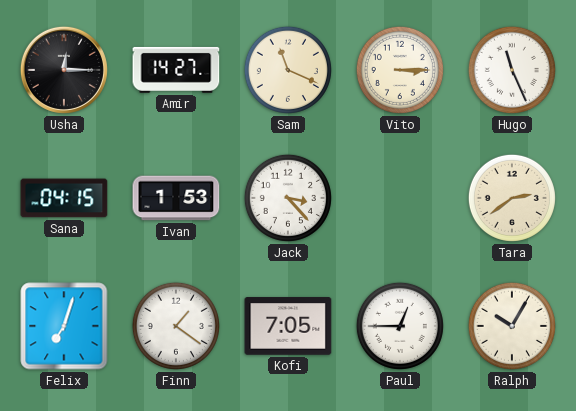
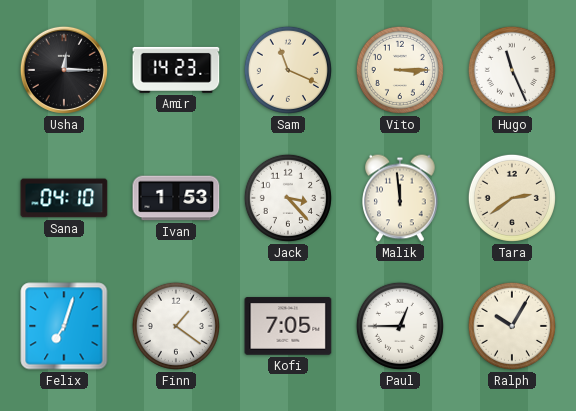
Amir: 14:27 -> 14:23
Sana: 04:15 -> 04:10
Malik: none -> 11:59
